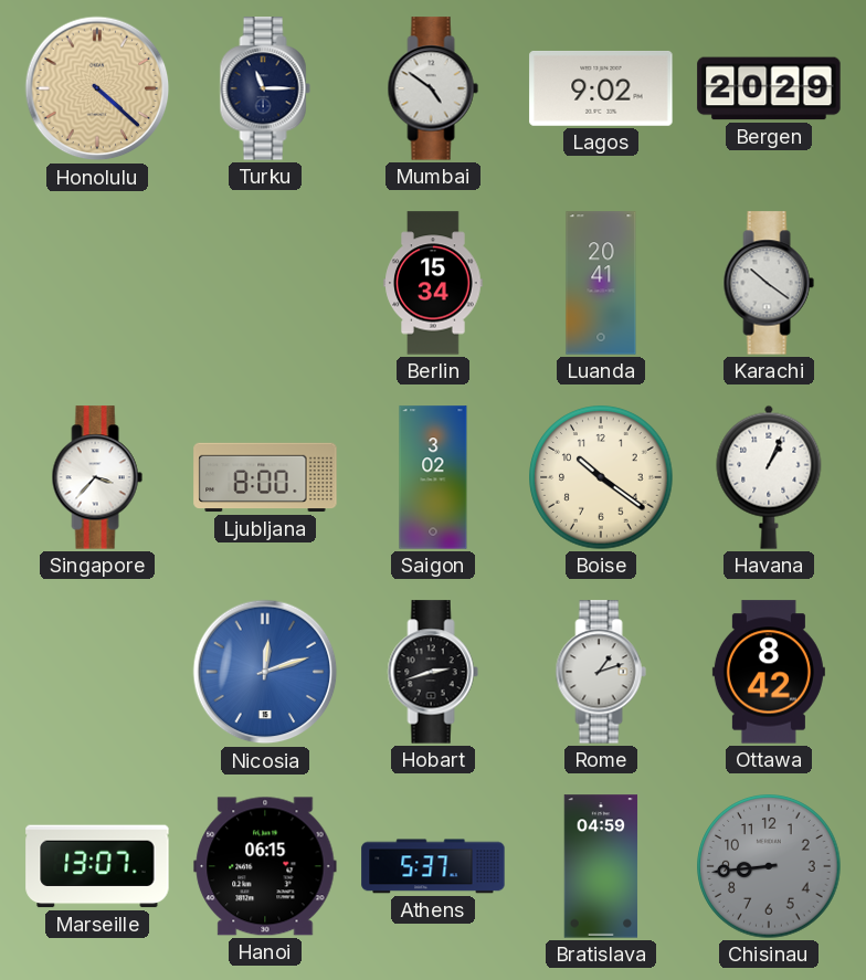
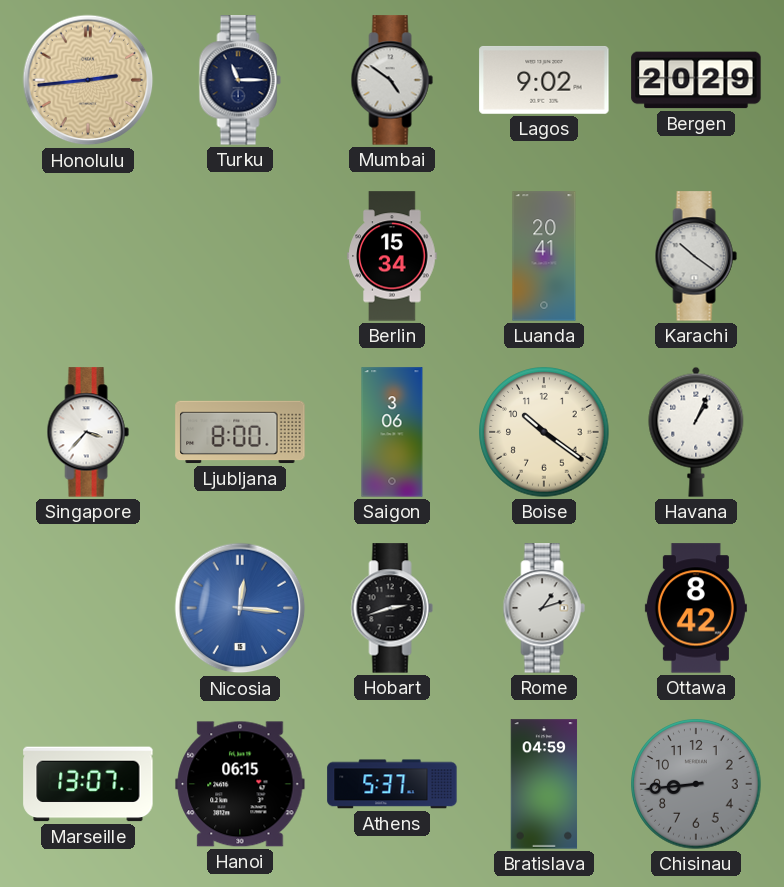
Honolulu: 4:22 -> 2:44
Saigon: 3:02 -> 3:06
Nicosia: 12:12 -> 12:16
